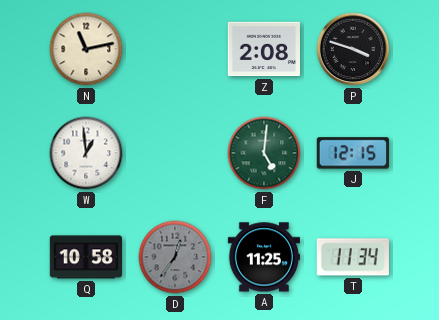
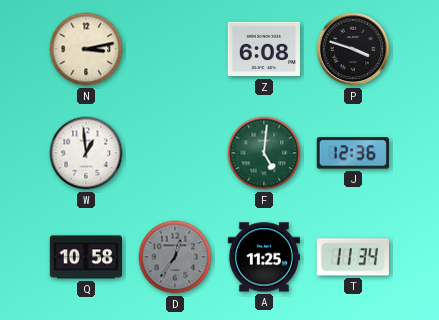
N: 11:13 -> 3:13
Z: 2:08 -> 6:08
J: 12:15 -> 12:36
